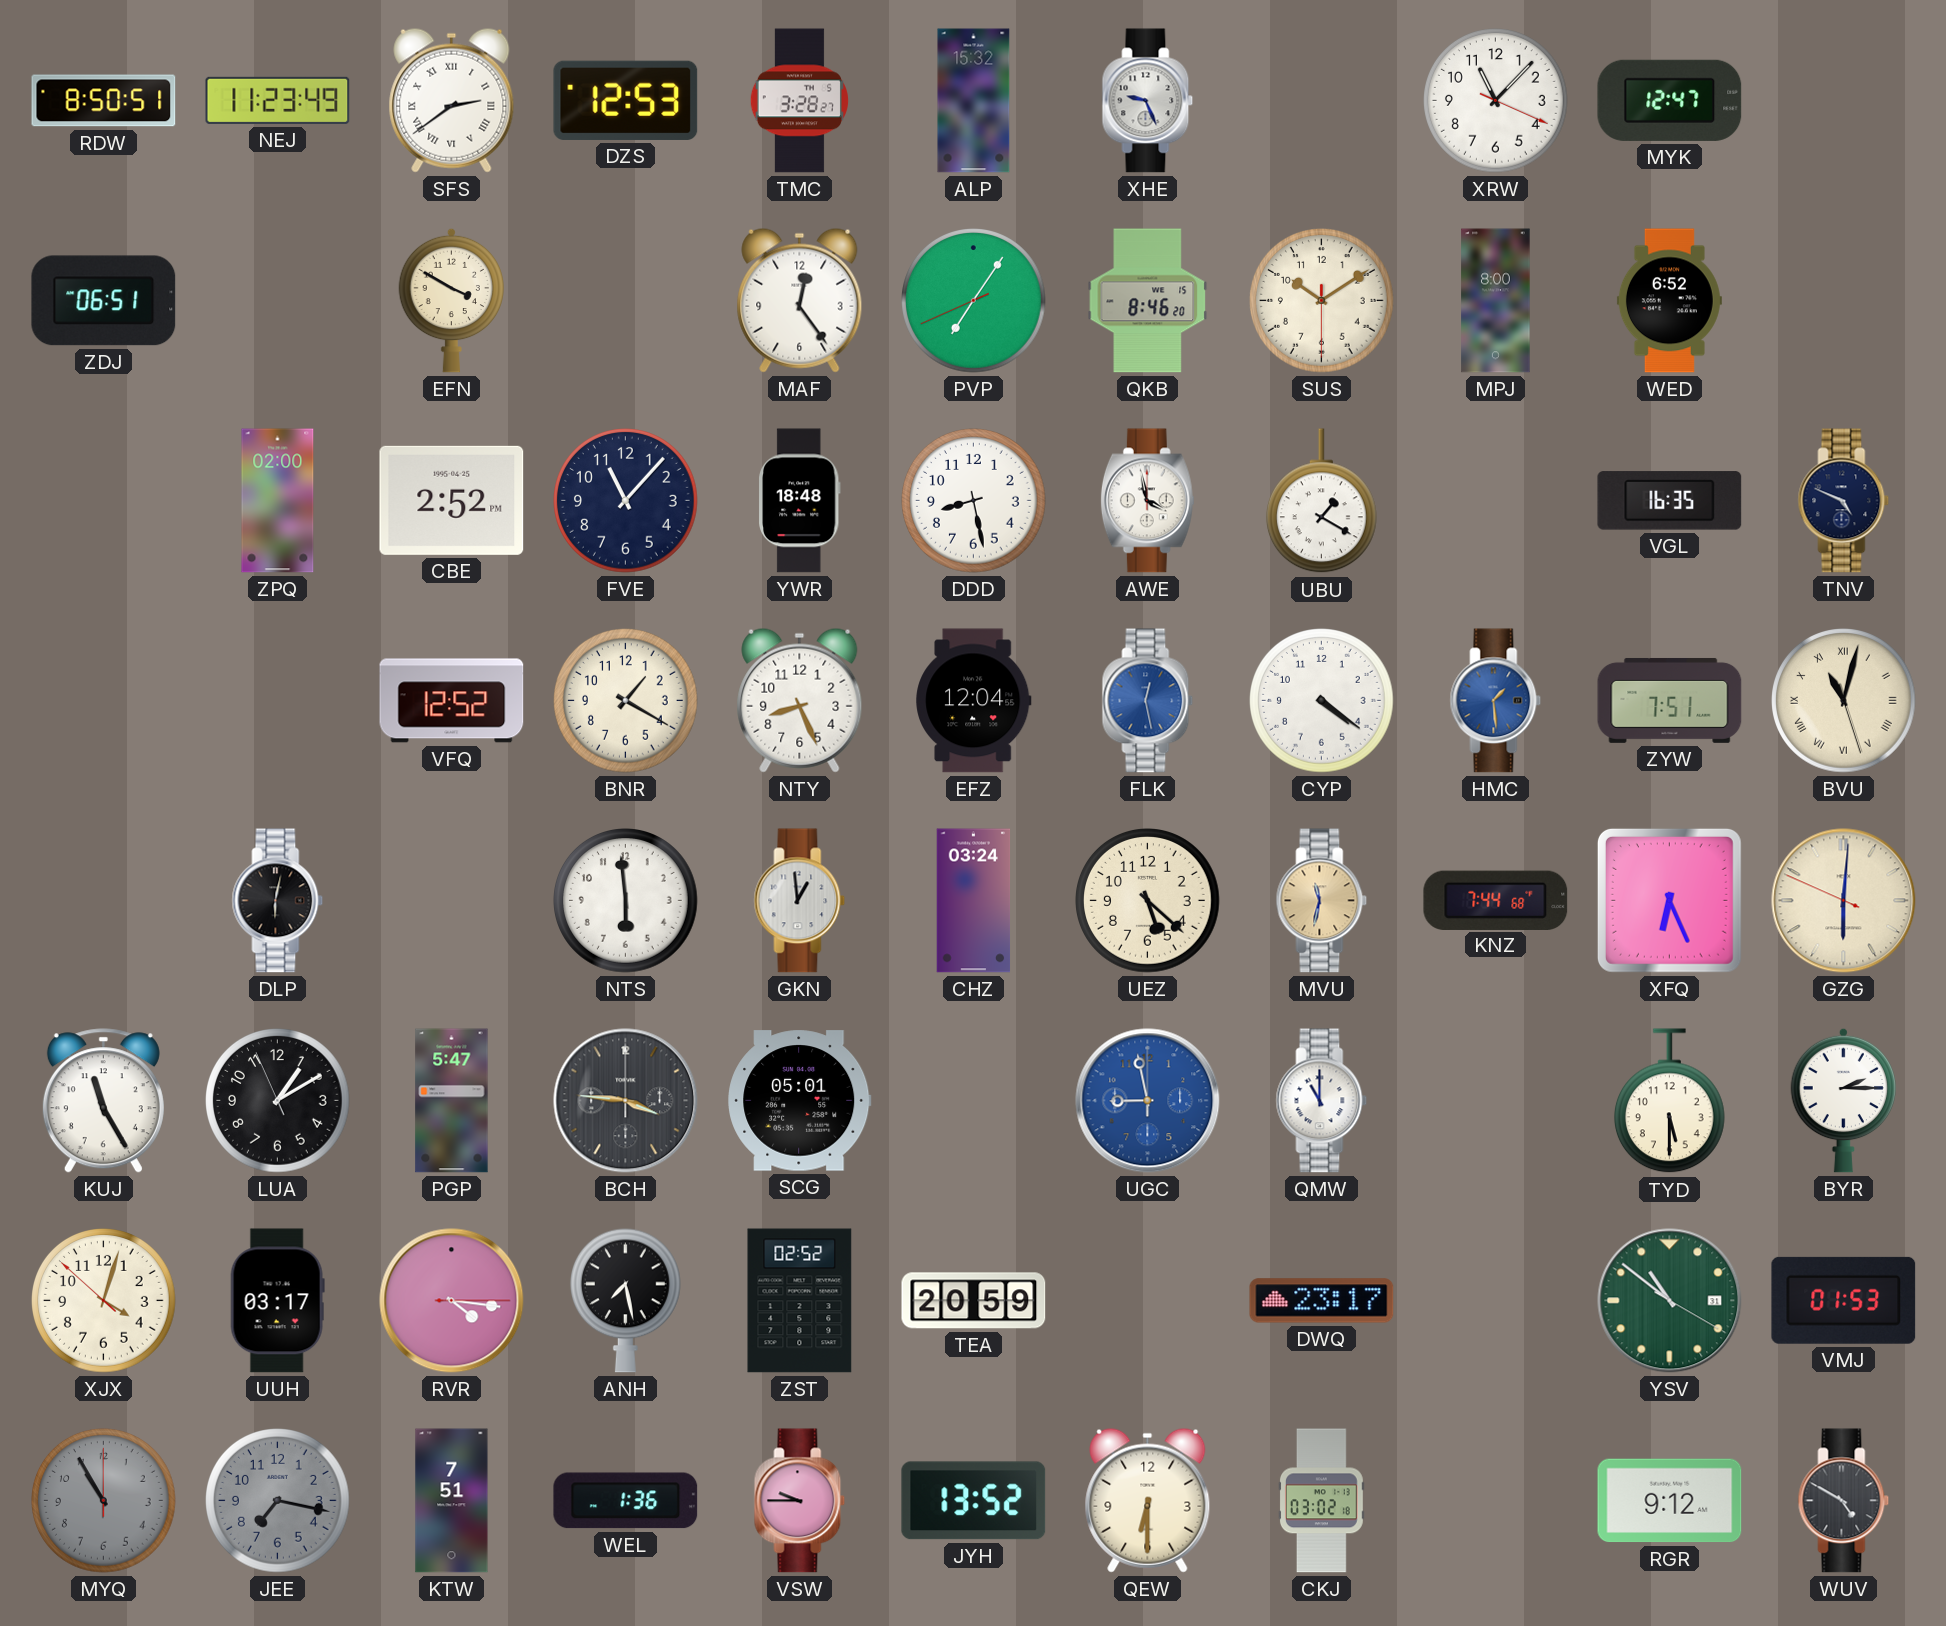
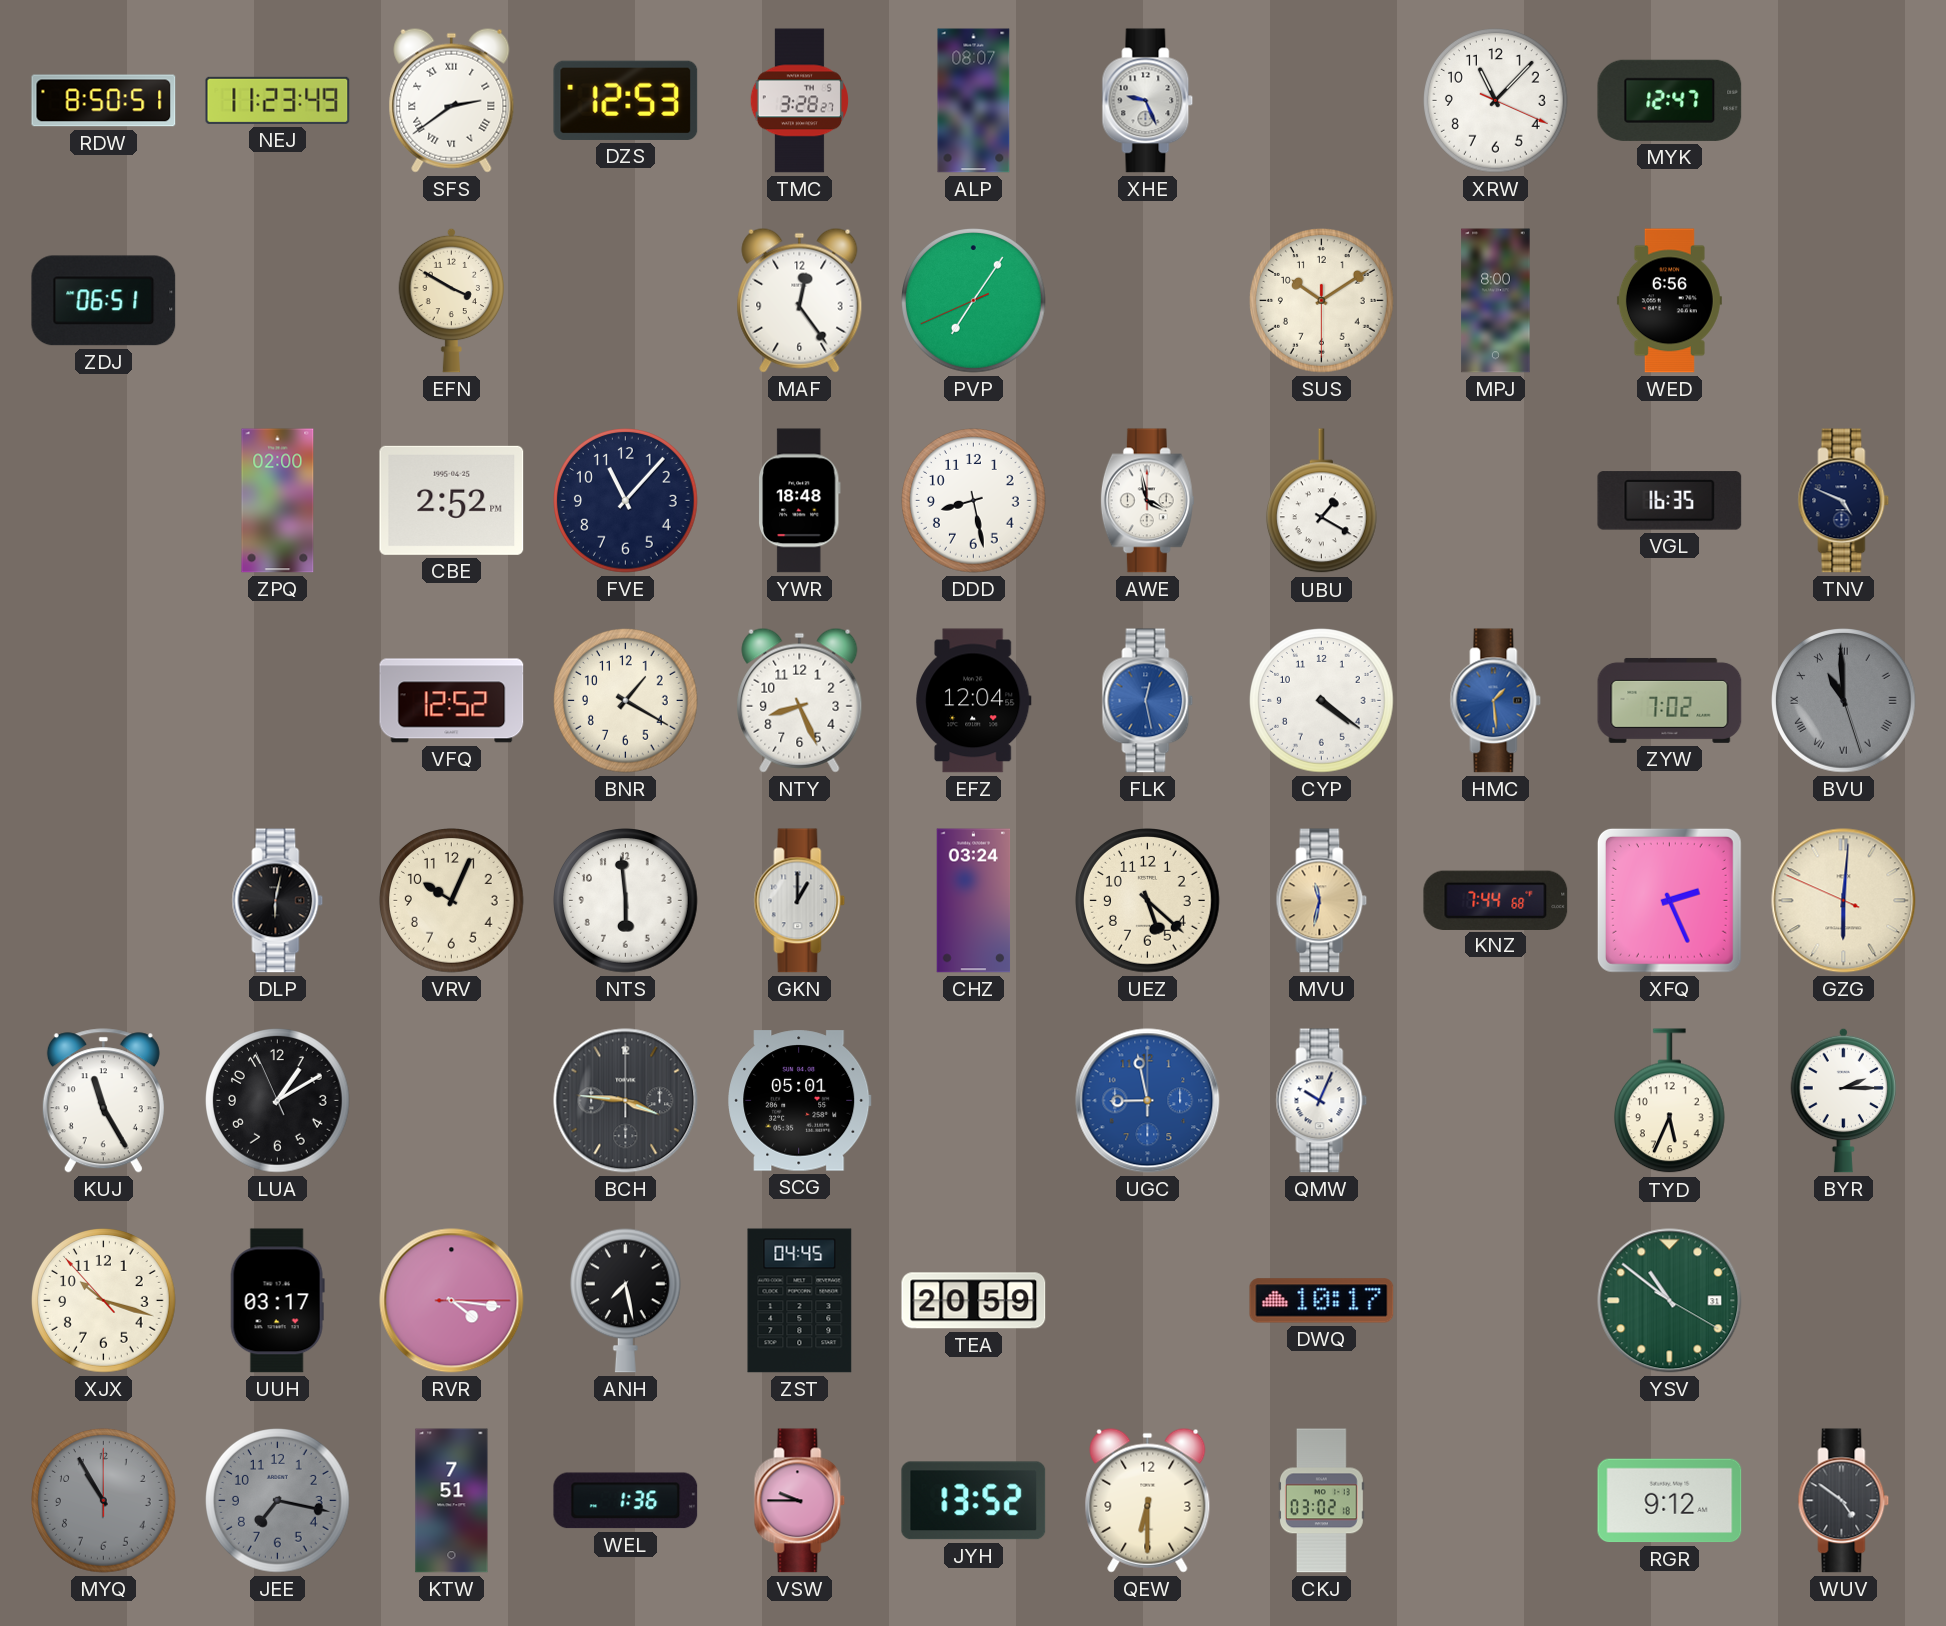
ALP: 15:32 -> 08:07
QKB: 8:46 -> none
WED: 6:52 -> 6:56
ZYW: 7:51 -> 7:02
BVU: 11:02 -> 10:59
BVU dial: cream -> grey
VRV: none -> 10:04
GKN: 12:59 -> 1:00
XFQ: 6:26 -> 2:26
PGP: 5:47 -> none
QMW: 11:00 -> 10:04
TYD: 5:30 -> 5:34
XJX: 4:02 -> 10:17
ZST: 02:52 -> 04:45
DWQ: 23:17 -> 10:17
VMJ: 01:53 -> none
WUV: 4:50 -> 4:51
